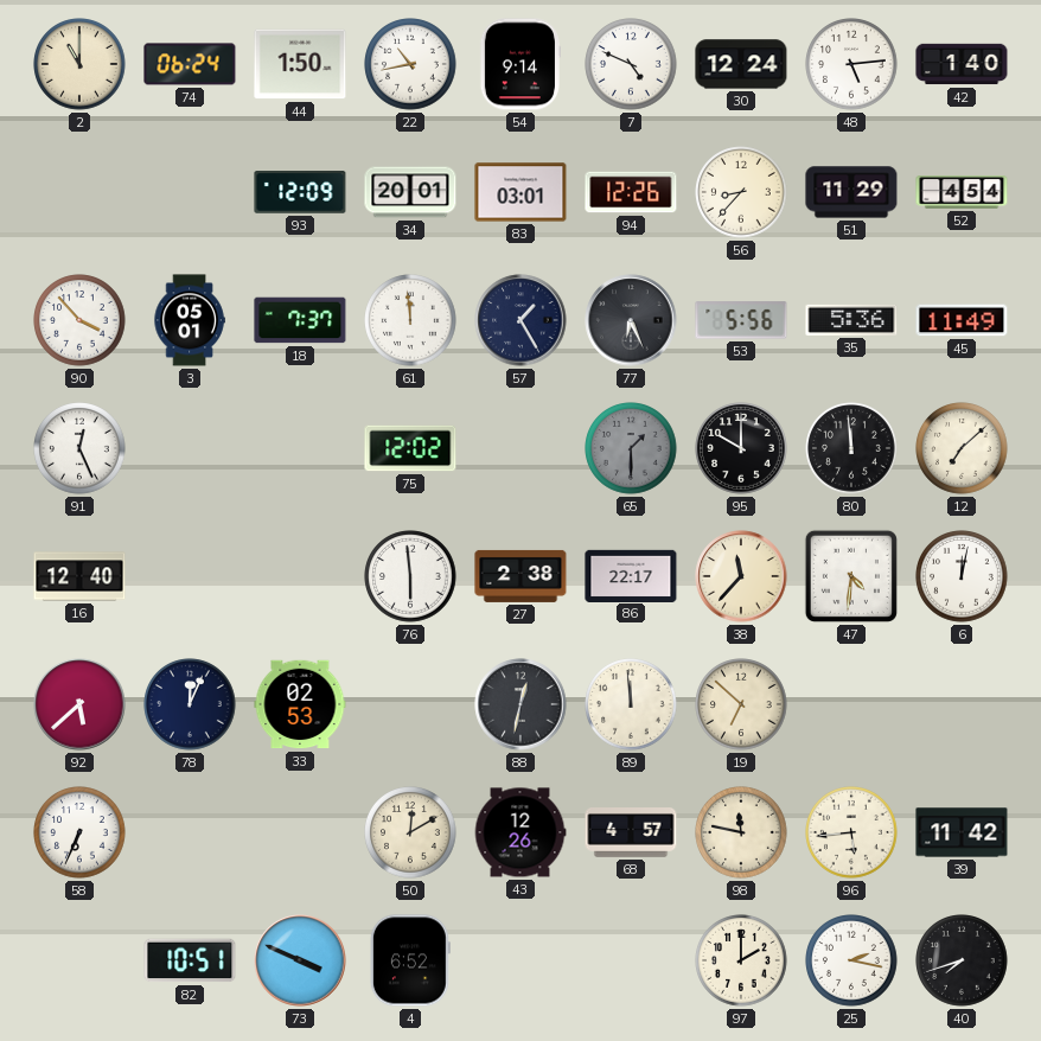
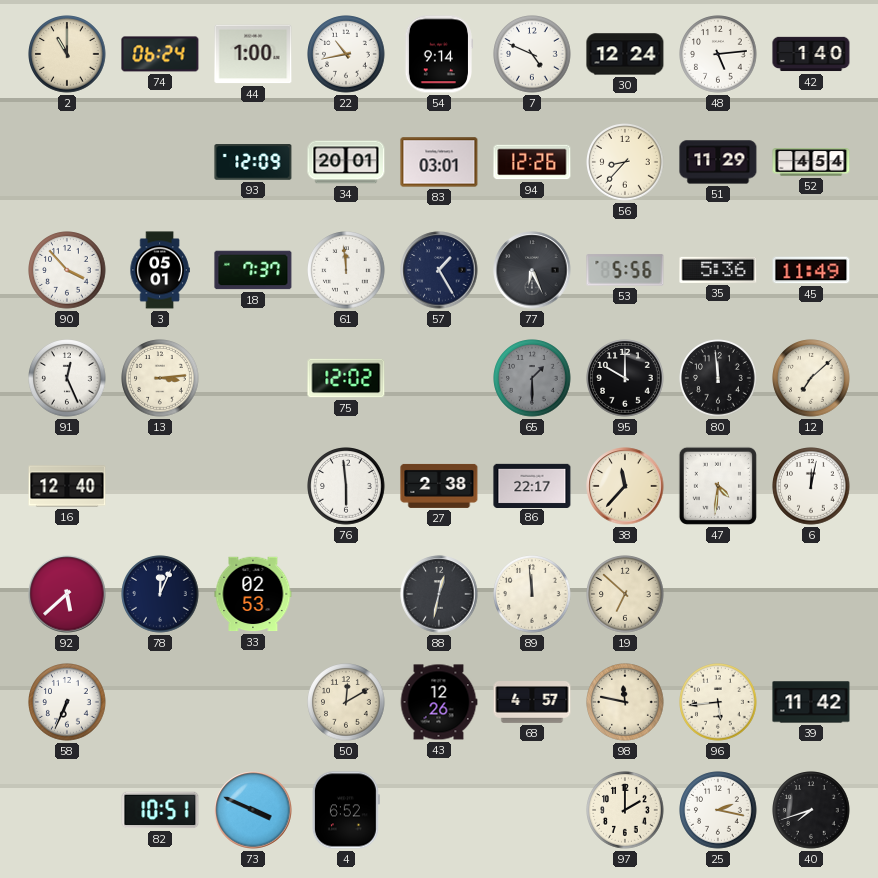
44: 1:50 -> 1:00
13: none -> 3:14
